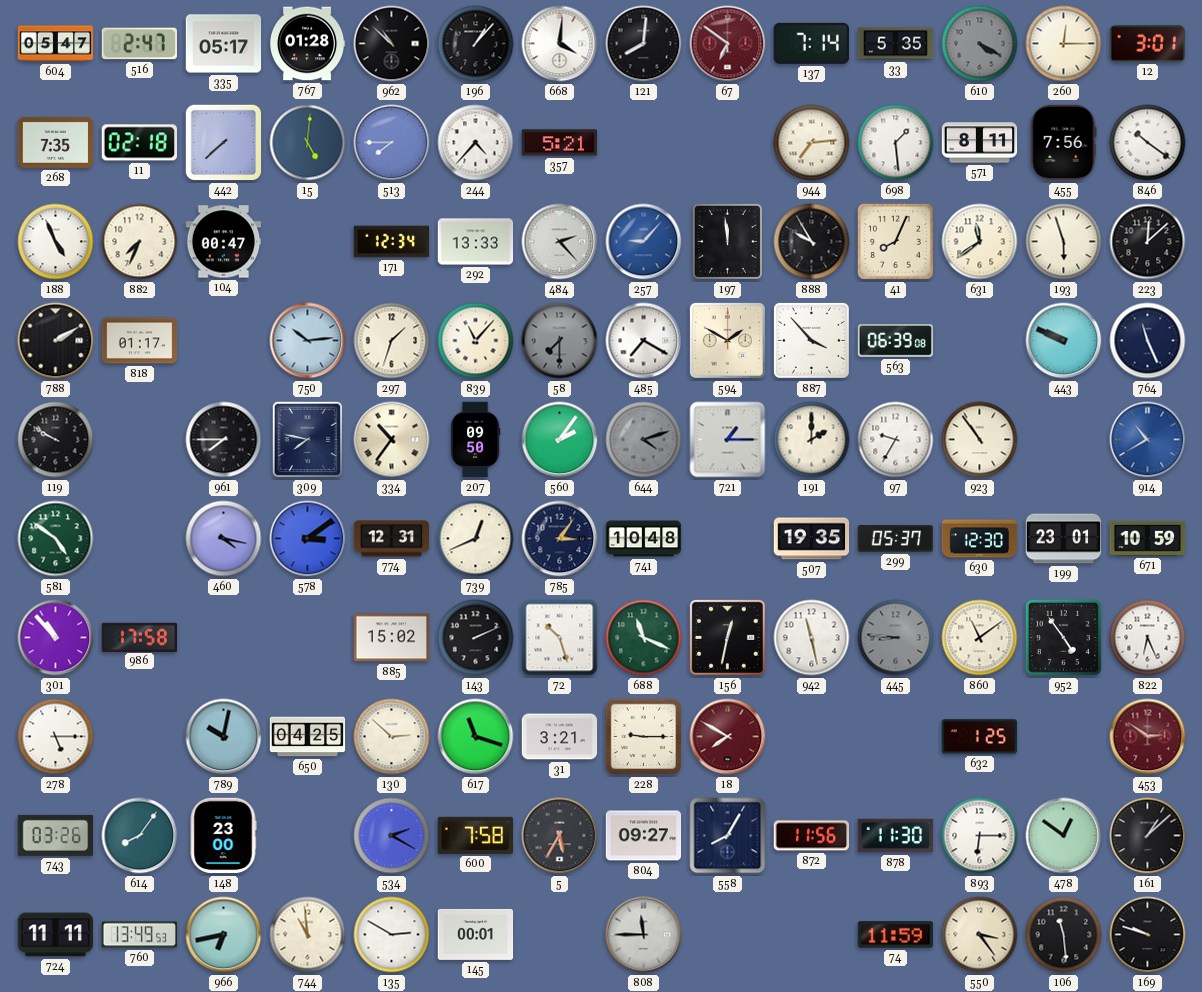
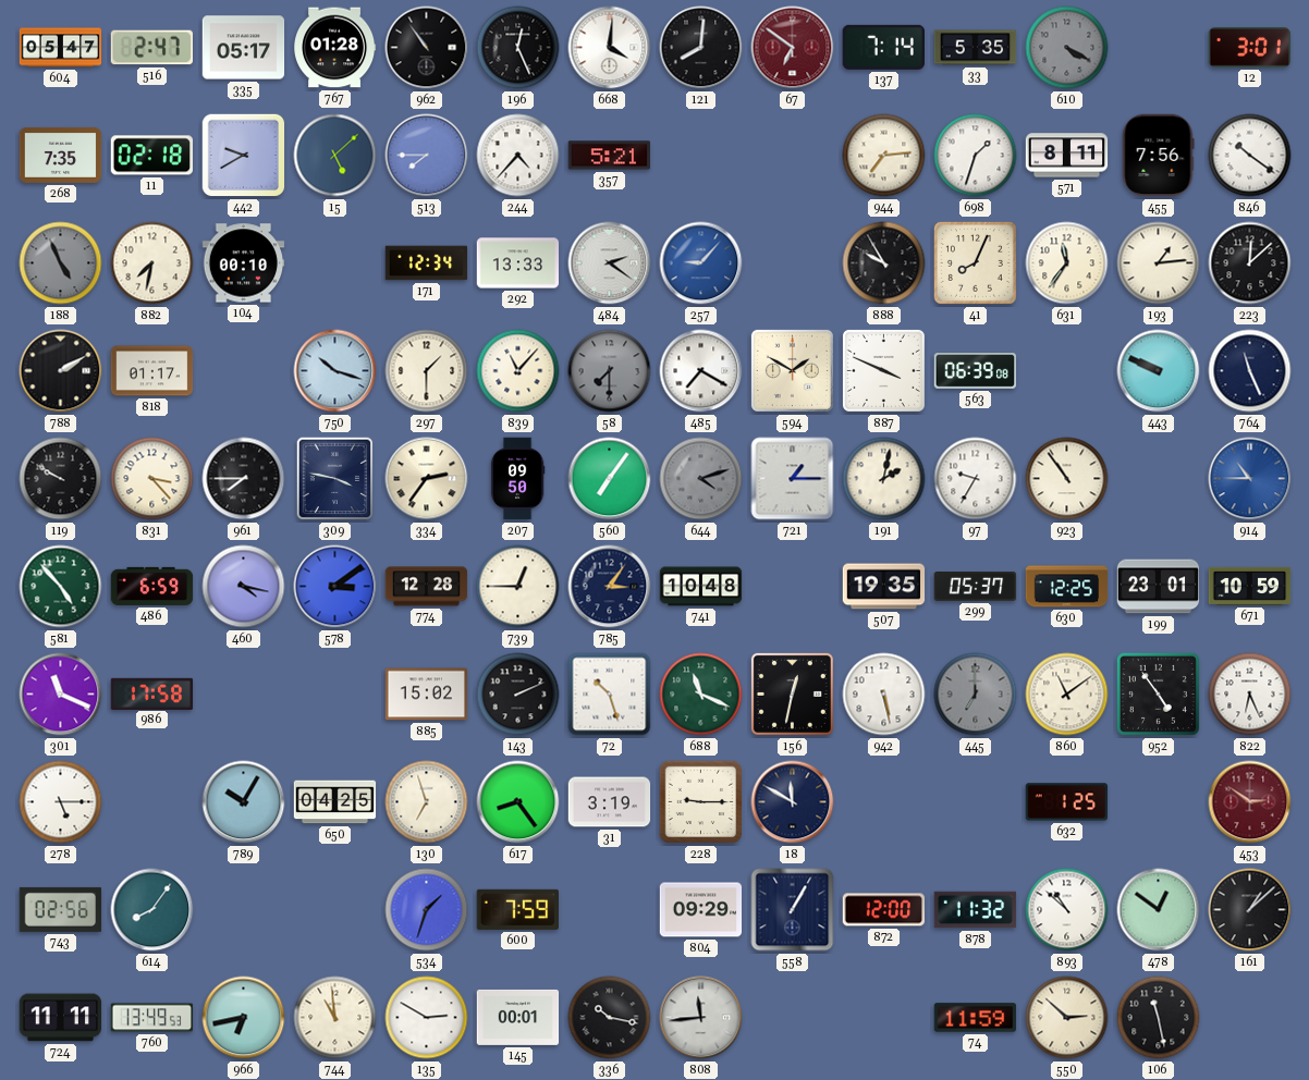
962: 10:52 -> 10:54
196: 1:07 -> 12:26
260: 12:15 -> none
442: 7:38 -> 9:40
15: 5:01 -> 5:08
698: 1:29 -> 1:33
188 dial: white -> grey
882: 7:34 -> 7:32
104: 00:47 -> 00:10
484: 2:23 -> 2:21
197: 11:59 -> none
631: 11:39 -> 11:36
193: 5:57 -> 1:14
750: 10:14 -> 10:18
297: 1:33 -> 1:30
887: 3:53 -> 3:49
831: none -> 3:23
309: 7:47 -> 3:47
334: 10:36 -> 2:36
560: 2:06 -> 7:06
191: 2:00 -> 2:02
914: 10:40 -> 10:45
581: 4:51 -> 4:53
486: none -> 6:59
774: 12:31 -> 12:28
739: 12:41 -> 12:45
630: 12:30 -> 12:25
301: 10:53 -> 11:19
942: 11:28 -> 5:28
445: 8:46 -> 7:00
789: 10:02 -> 10:05
130: 2:52 -> 6:57
617: 11:18 -> 8:24
31: 3:21 -> 3:19
18: 7:50 -> 11:50
18 dial: burgundy -> navy
743: 03:26 -> 02:56
148: 23:00 -> none
534: 2:20 -> 1:33
600: 7:58 -> 7:59
5: 5:35 -> none
804: 09:27 -> 09:29
558: 8:05 -> 1:05
872: 11:56 -> 12:00
878: 11:30 -> 11:32
893: 6:15 -> 10:52
336: none -> 10:17
808: 11:45 -> 11:44
550: 3:24 -> 2:52
106: 11:29 -> 11:28
169: 9:48 -> none
